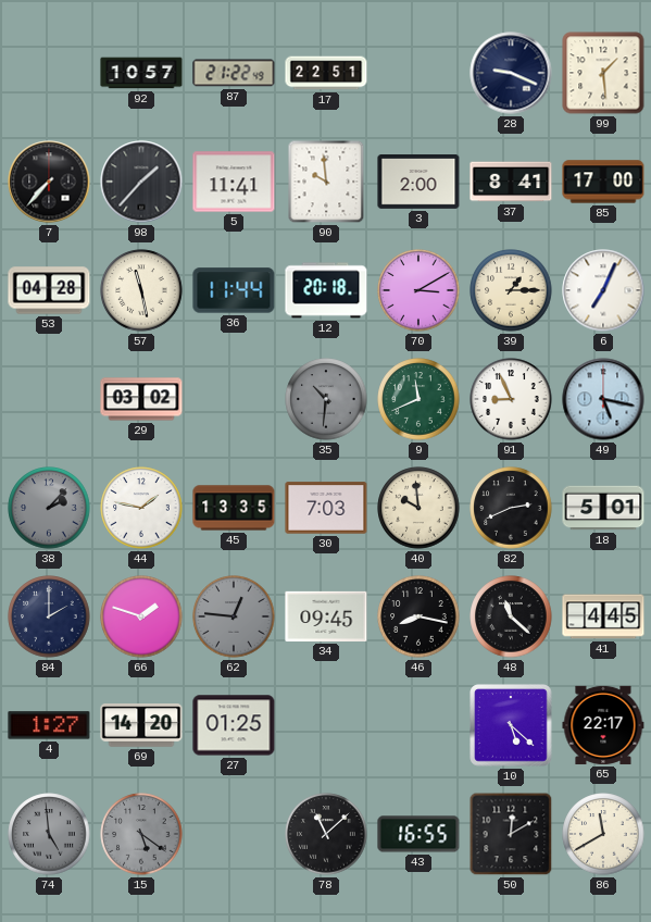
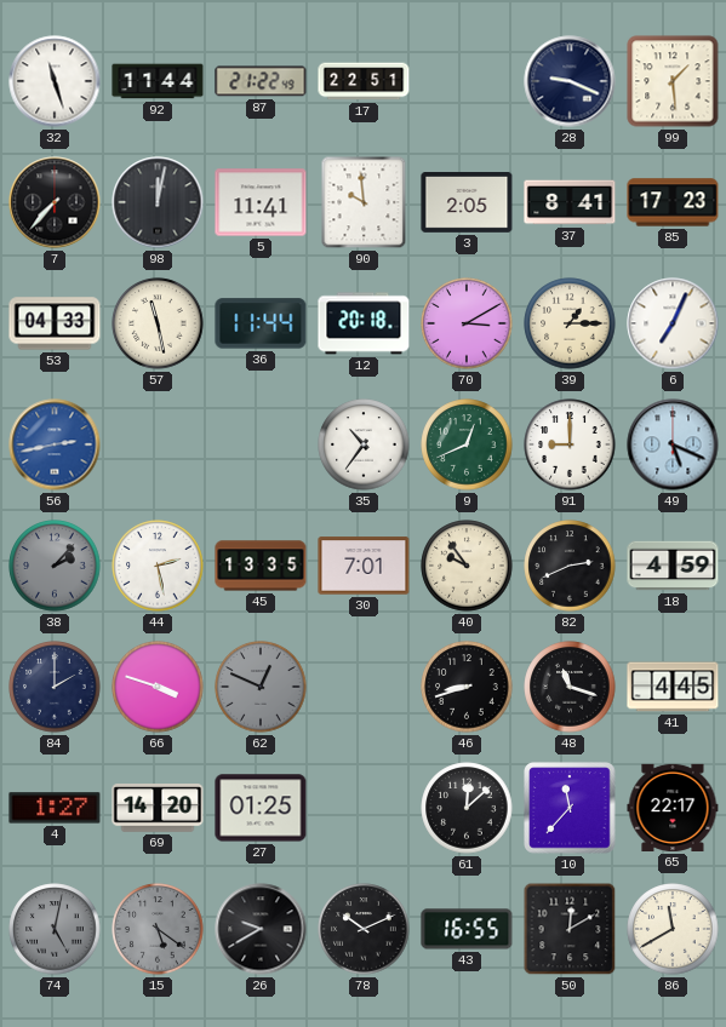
32: none -> 11:27
92: 10:57 -> 11:44
98: 1:37 -> 12:02
3: 2:00 -> 2:05
85: 17:00 -> 17:23
53: 04:28 -> 04:33
56: none -> 2:43
29: 03:02 -> none
35: 10:31 -> 10:36
35 dial: grey -> white
9: 11:41 -> 12:41
91: 8:56 -> 9:00
49: 5:17 -> 5:19
44: 1:47 -> 2:28
30: 7:03 -> 7:01
40: 9:59 -> 9:54
18: 5:01 -> 4:59
66: 1:48 -> 3:48
62: 12:46 -> 12:49
34: 09:45 -> none
46: 8:17 -> 8:42
48: 11:22 -> 11:18
61: none -> 12:08
10: 5:22 -> 11:37
74: 4:59 -> 5:02
26: none -> 9:40
78: 11:08 -> 10:11
